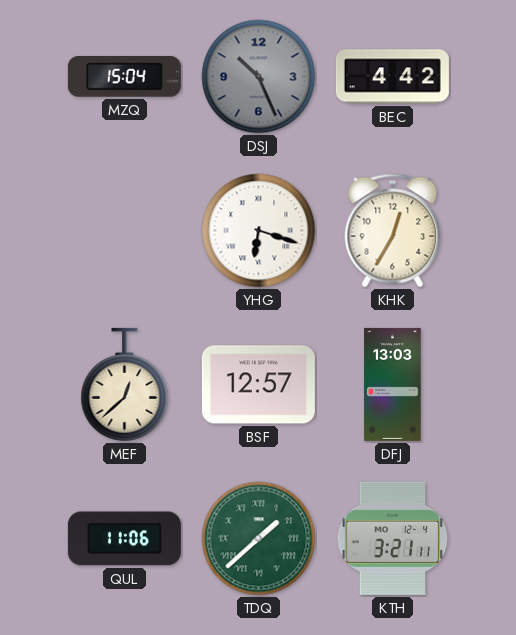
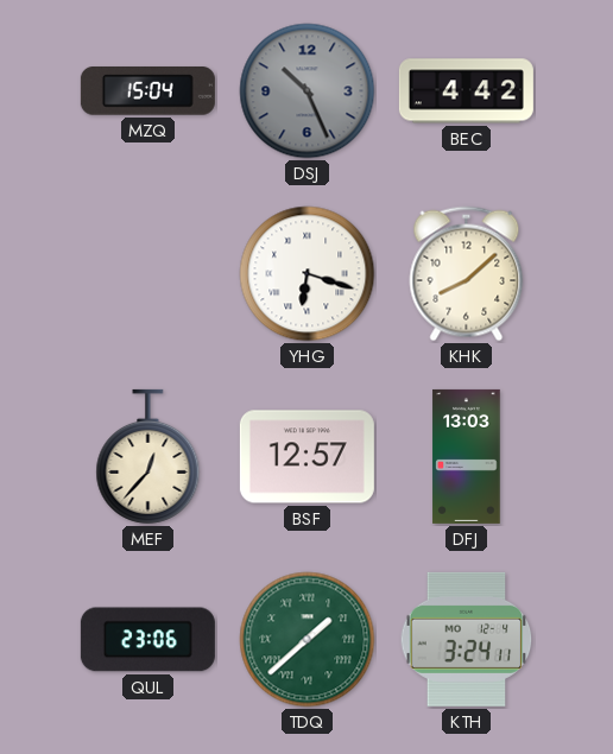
KHK: 12:35 -> 8:08
MEF: 12:38 -> 12:37
QUL: 11:06 -> 23:06
KTH: 3:21 -> 3:24
